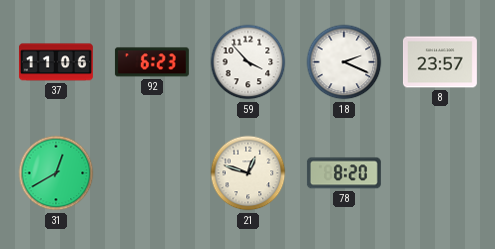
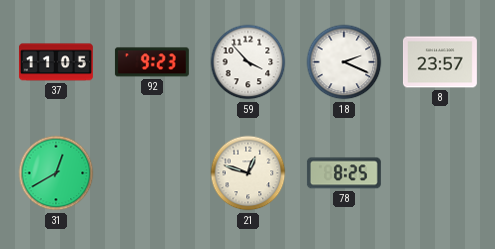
37: 11:06 -> 11:05
92: 6:23 -> 9:23
78: 8:20 -> 8:25
